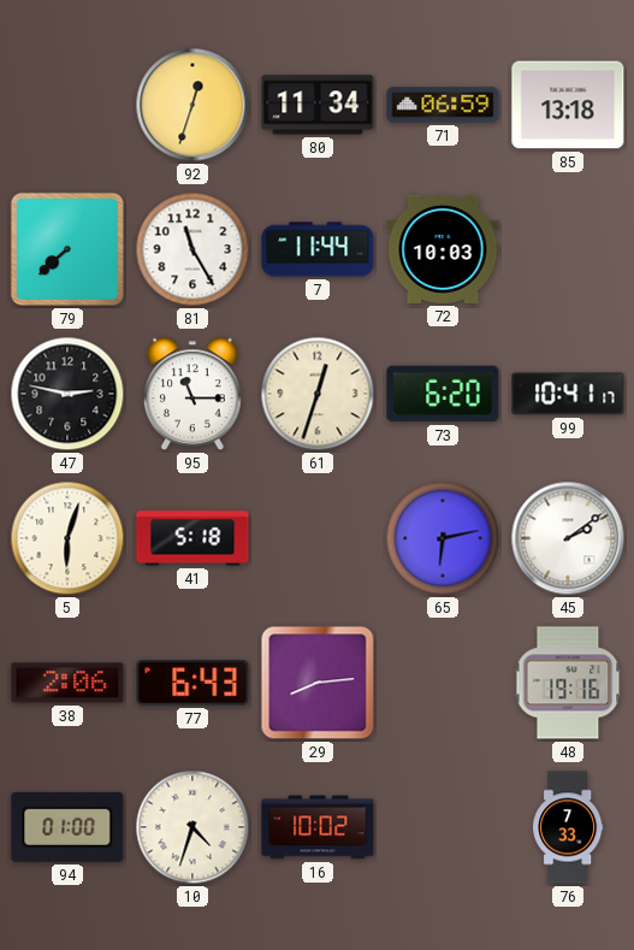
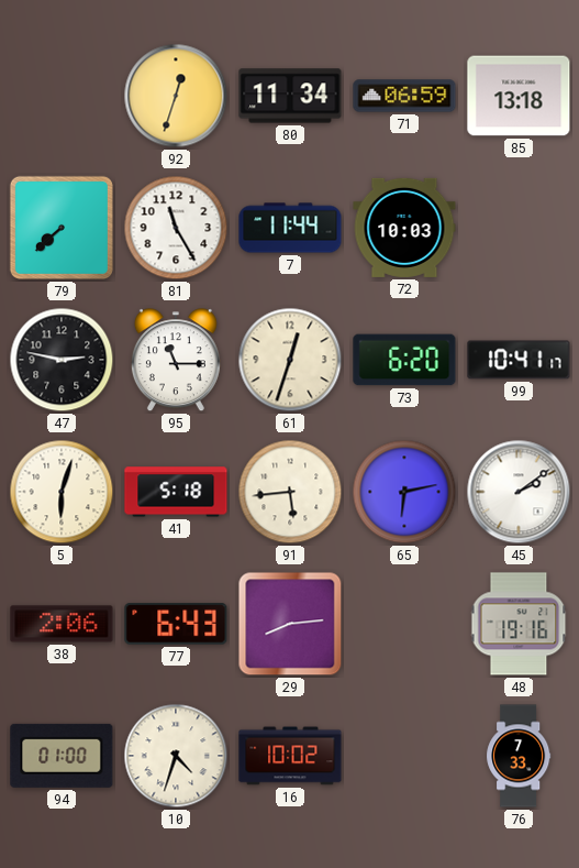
91: none -> 5:44
